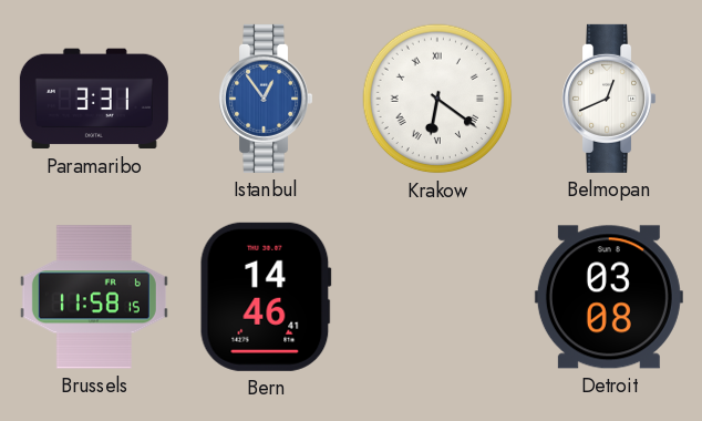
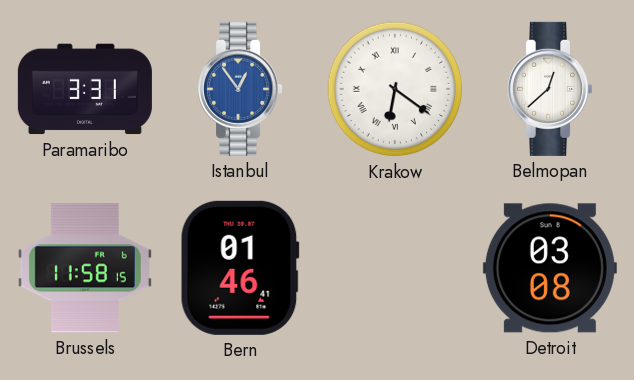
Belmopan: 12:41 -> 12:38
Bern: 14:46 -> 01:46
